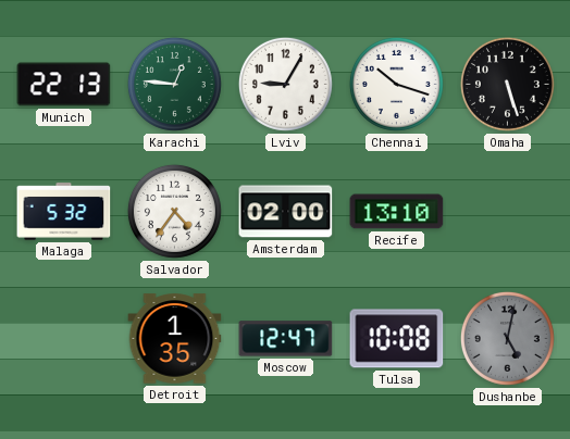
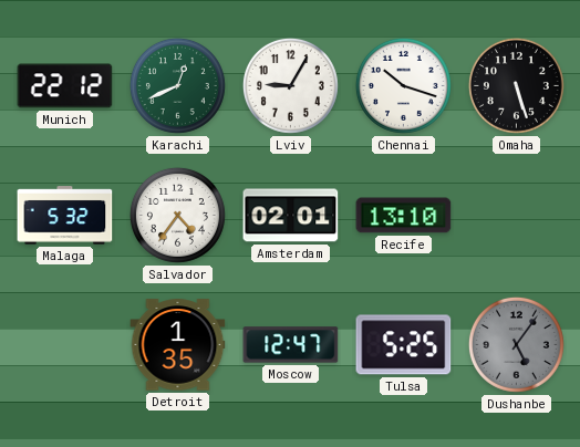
Munich: 22:13 -> 22:12
Karachi: 12:46 -> 12:41
Amsterdam: 02:00 -> 02:01
Tulsa: 10:08 -> 5:25
Dushanbe: 5:02 -> 5:06
